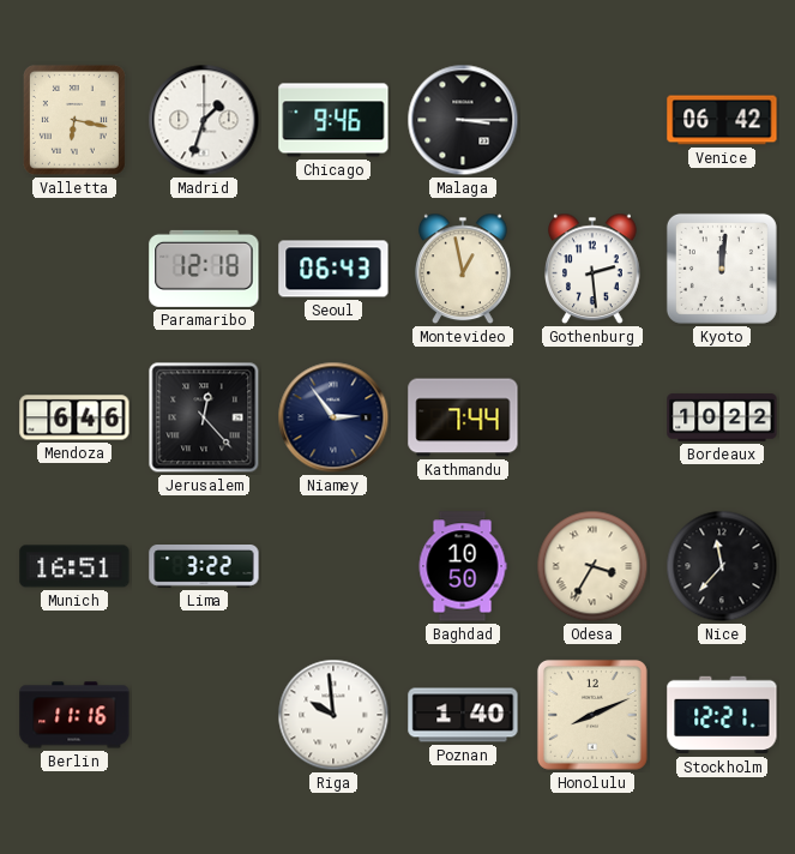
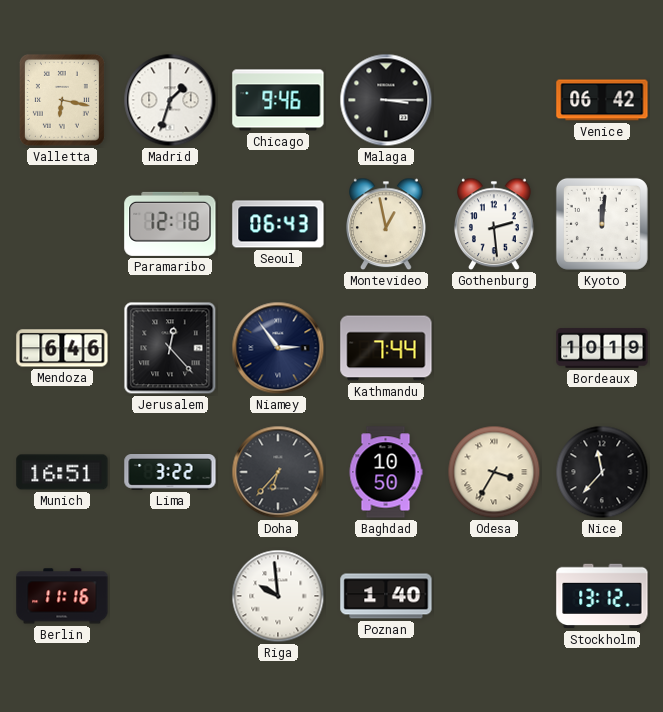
Bordeaux: 10:22 -> 10:19
Doha: none -> 6:37
Honolulu: 8:11 -> none
Stockholm: 12:21 -> 13:12
